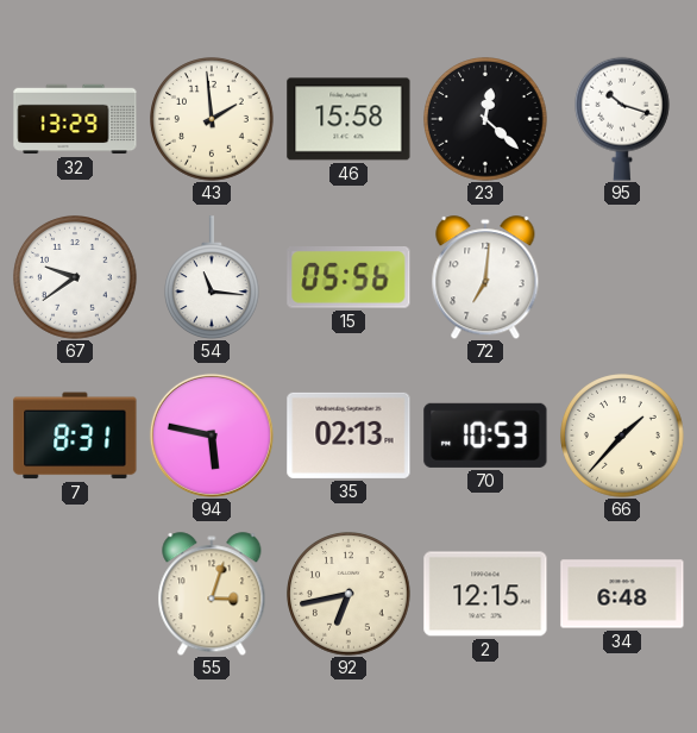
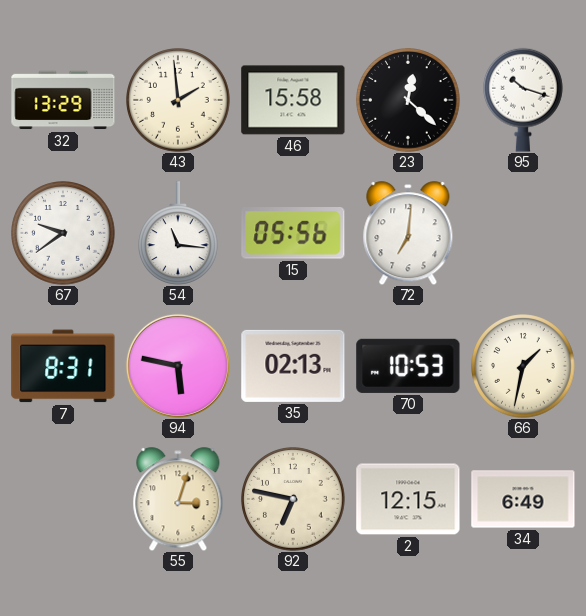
66: 1:37 -> 1:32
92: 6:43 -> 6:47
34: 6:48 -> 6:49
